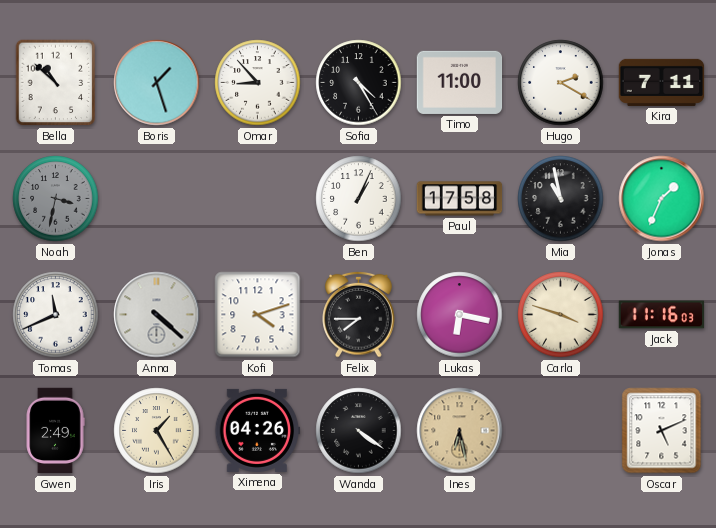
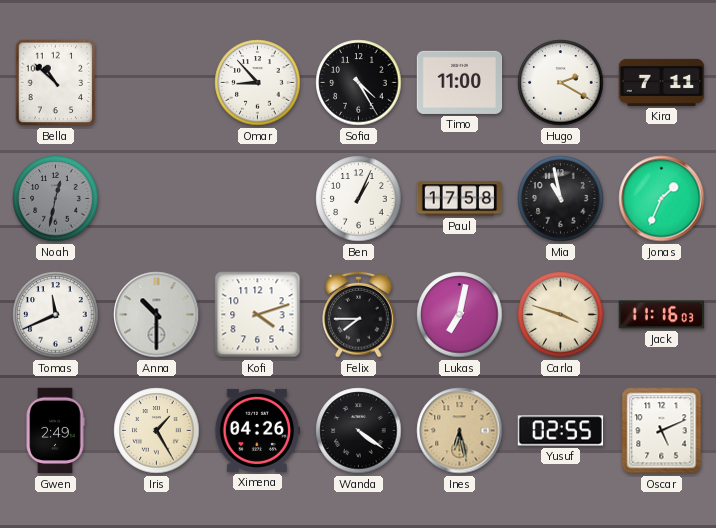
Boris: 1:27 -> none
Noah: 3:32 -> 12:32
Anna: 4:22 -> 10:30
Lukas: 6:17 -> 7:02
Yusuf: none -> 02:55
